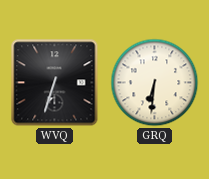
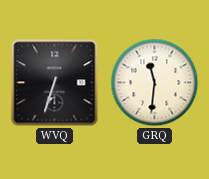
GRQ: 6:31 -> 11:31
